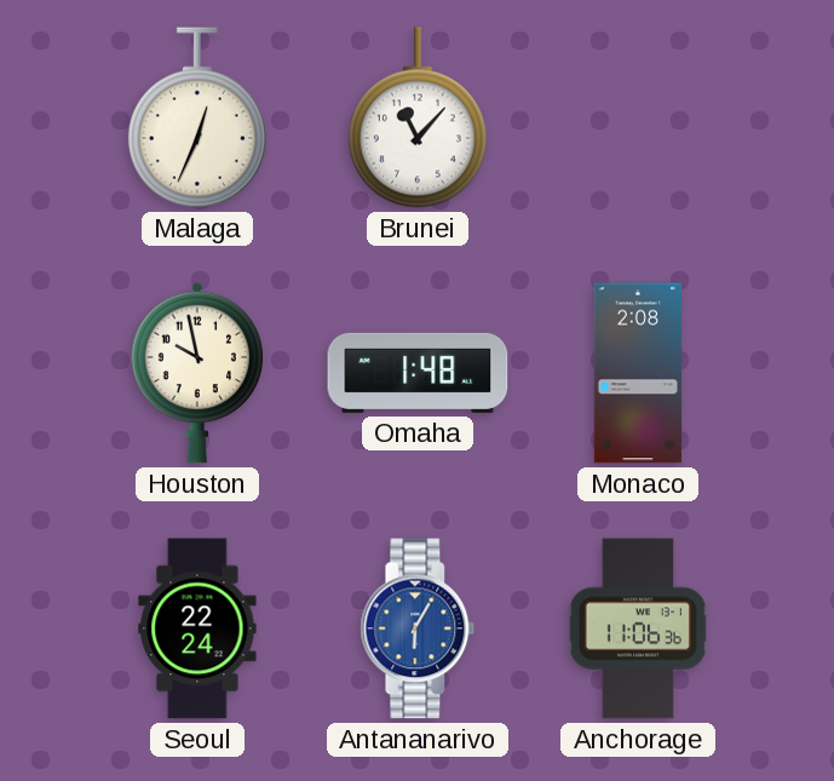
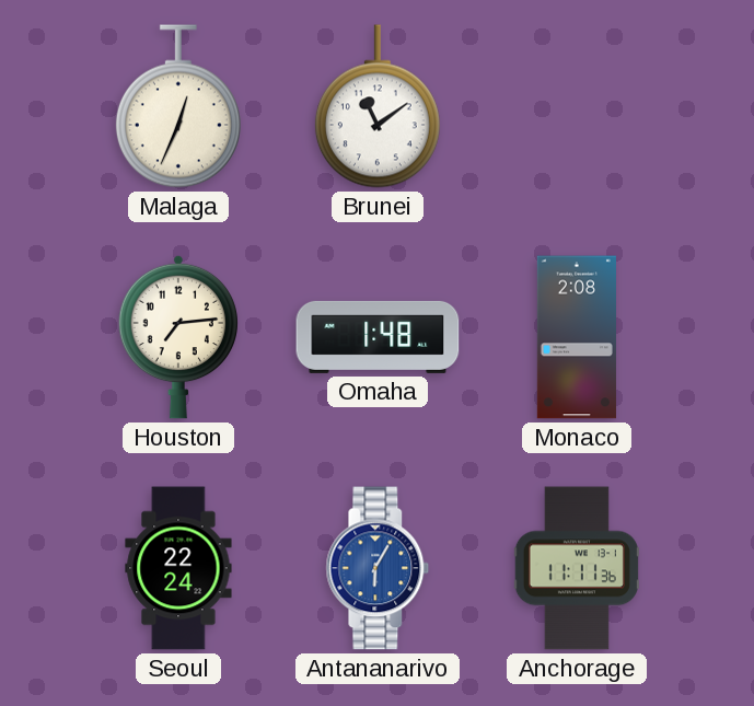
Brunei: 11:07 -> 11:09
Houston: 9:58 -> 7:14
Anchorage: 11:06 -> 11:11
